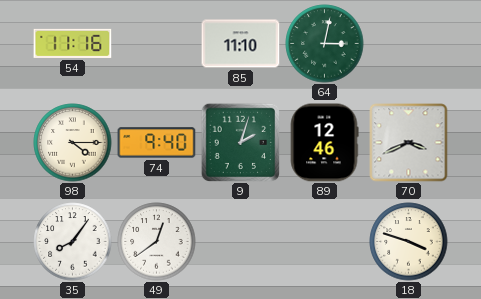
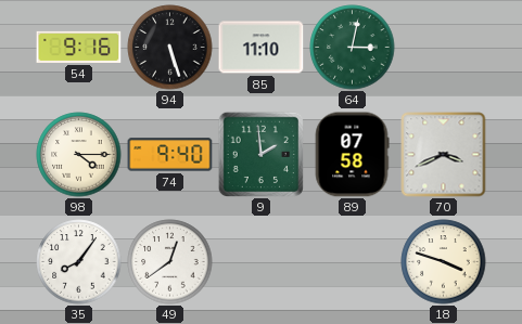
54: 11:16 -> 9:16
94: none -> 5:27
9: 2:03 -> 1:59
89: 12:46 -> 07:58
